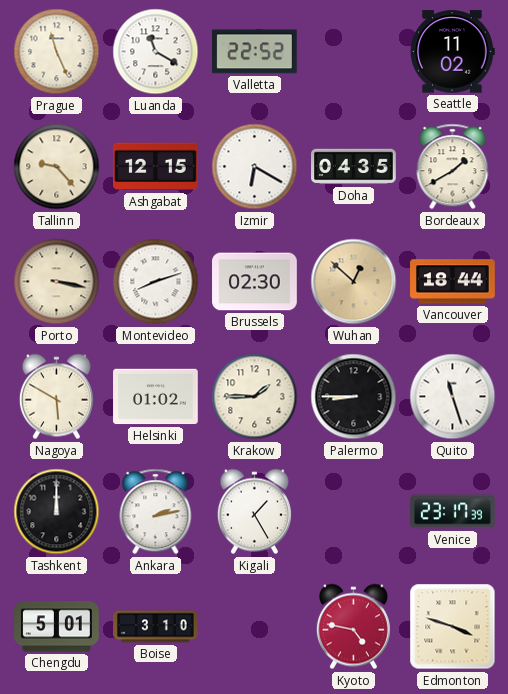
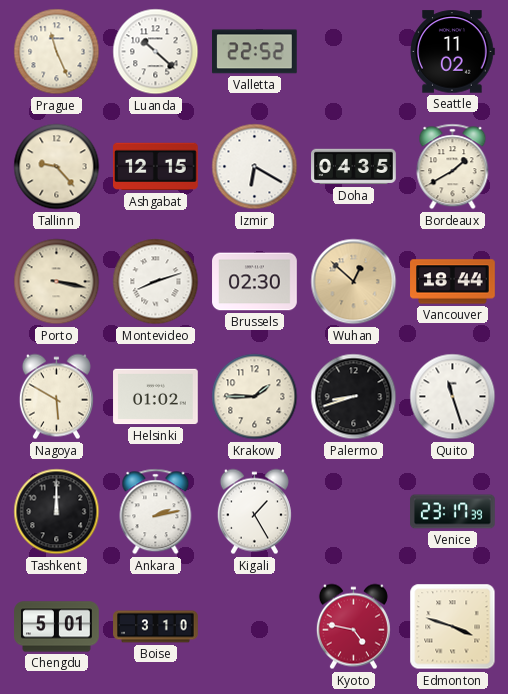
Luanda: 11:20 -> 10:22
Palermo: 8:45 -> 8:42
